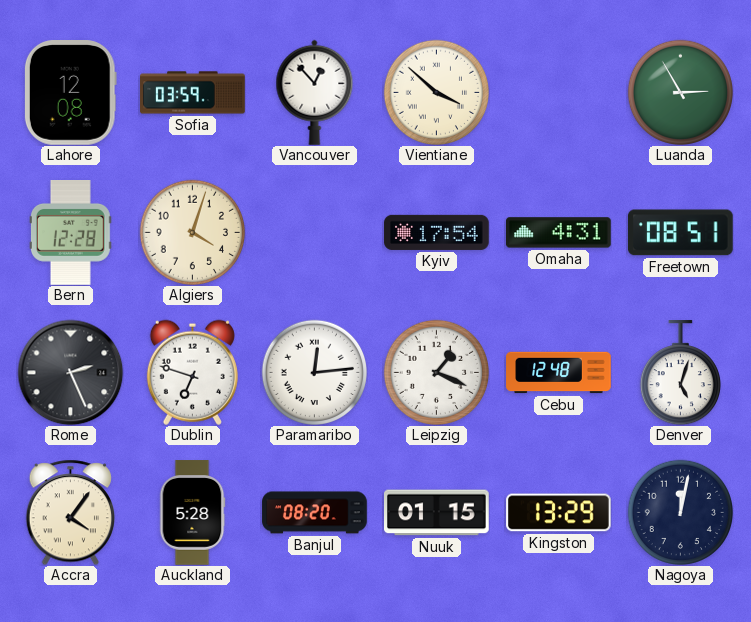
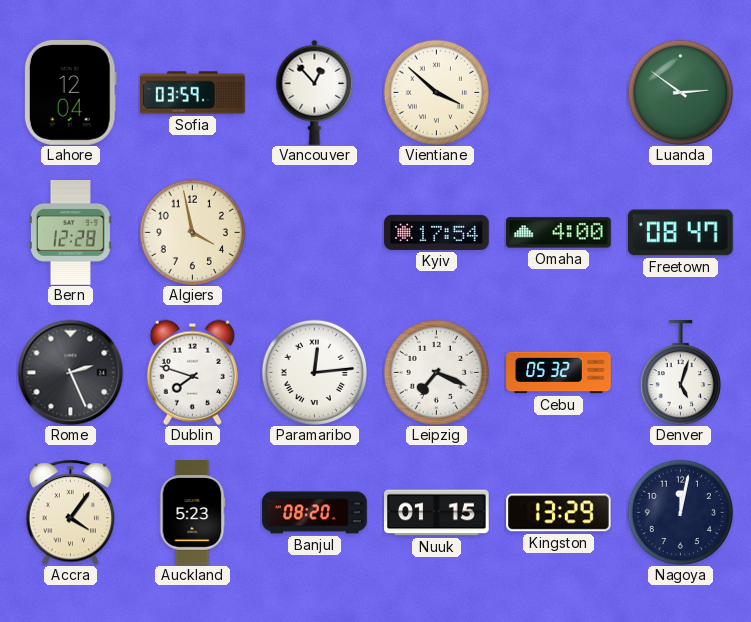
Lahore: 12:08 -> 12:04
Luanda: 2:55 -> 2:51
Algiers: 4:03 -> 3:58
Omaha: 4:31 -> 4:00
Freetown: 08:51 -> 08:47
Dublin: 6:48 -> 7:48
Leipzig: 1:19 -> 7:19
Cebu: 12:48 -> 05:32
Auckland: 5:28 -> 5:23
